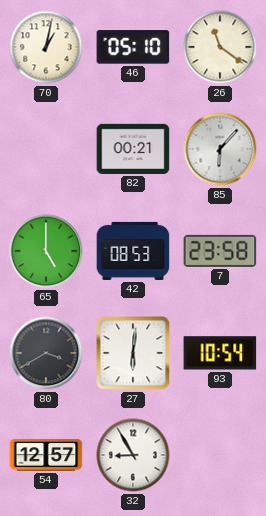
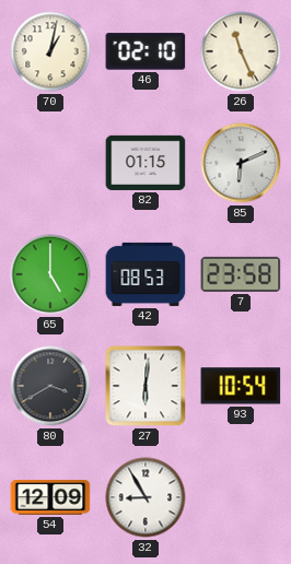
46: 05:10 -> 02:10
26: 11:21 -> 11:26
82: 00:21 -> 01:15
85: 6:07 -> 6:11
54: 12:57 -> 12:09
